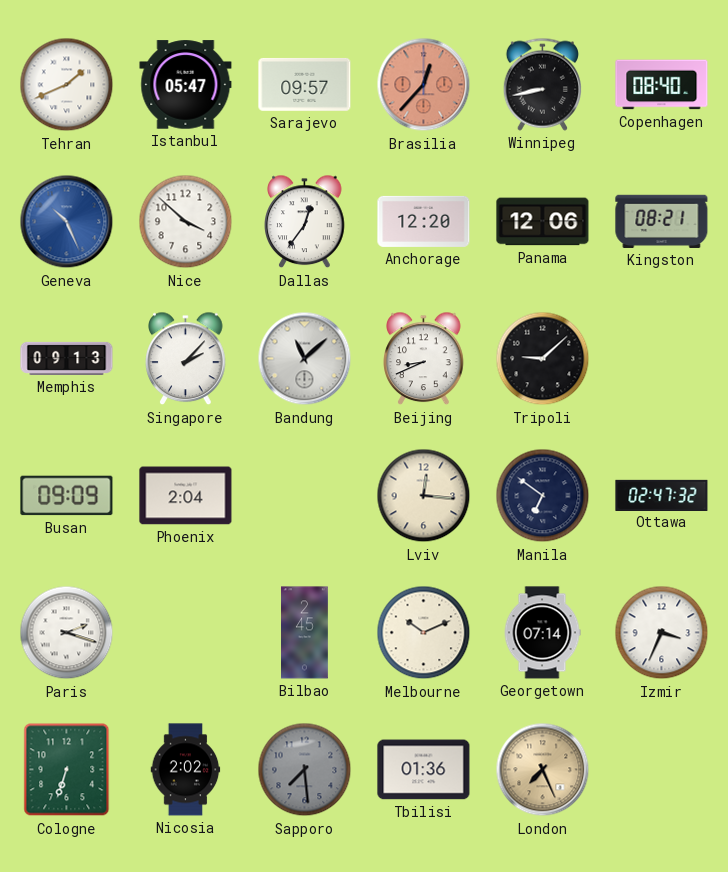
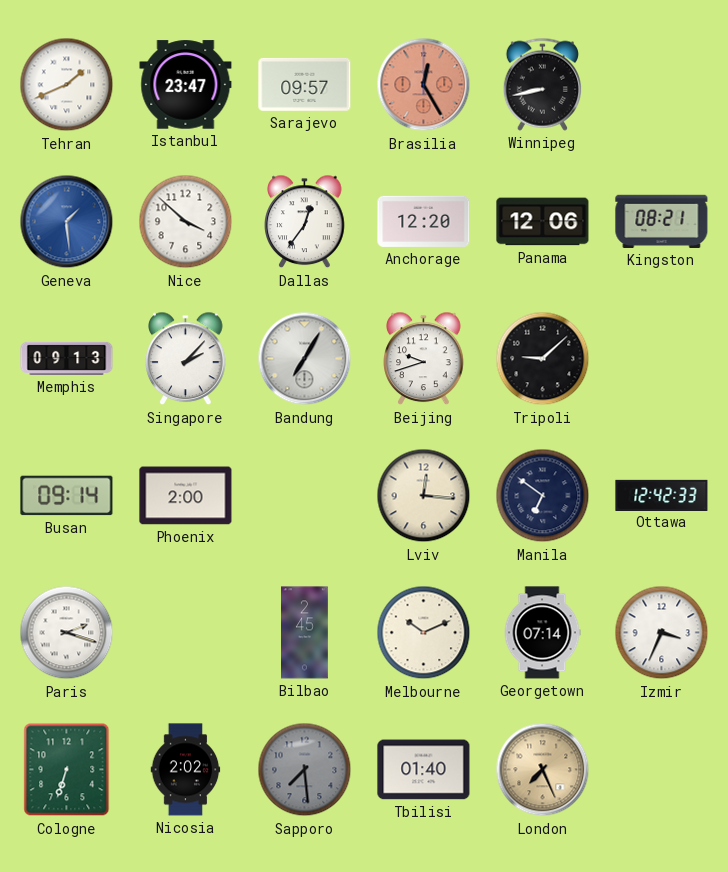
Istanbul: 05:47 -> 23:47
Brasilia: 12:37 -> 12:25
Copenhagen: 08:40 -> none
Geneva: 10:26 -> 1:29
Bandung: 11:08 -> 7:05
Beijing: 8:41 -> 9:42
Busan: 09:09 -> 09:14
Phoenix: 2:04 -> 2:00
Ottawa: 02:47 -> 12:42
Tbilisi: 01:36 -> 01:40
